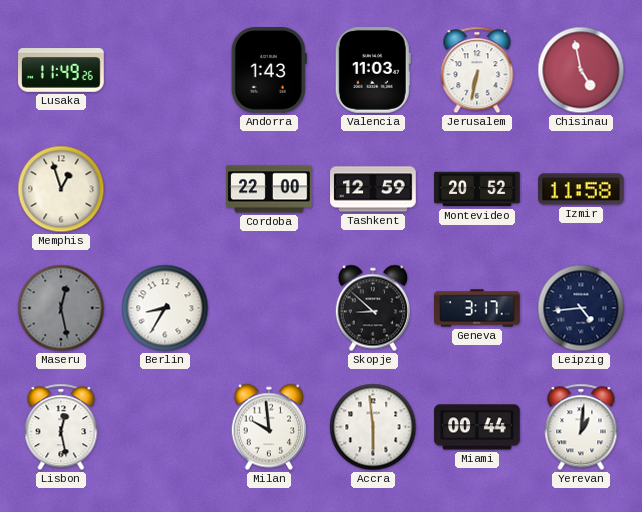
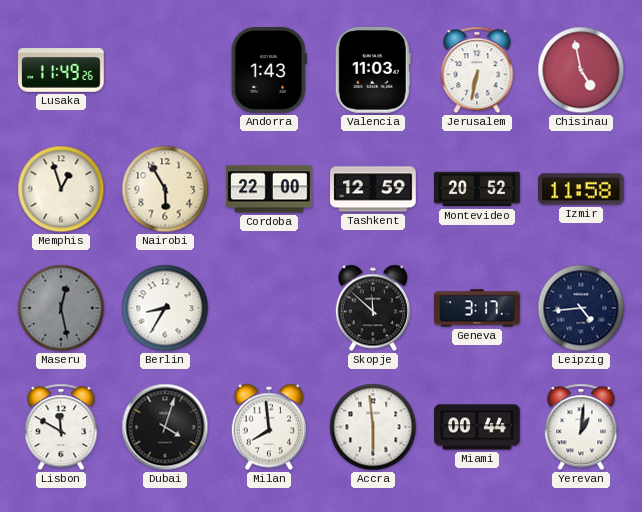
Nairobi: none -> 5:55
Skopje: 8:52 -> 11:52
Lisbon: 12:28 -> 11:50
Dubai: none -> 4:03
Milan: 9:59 -> 7:59
